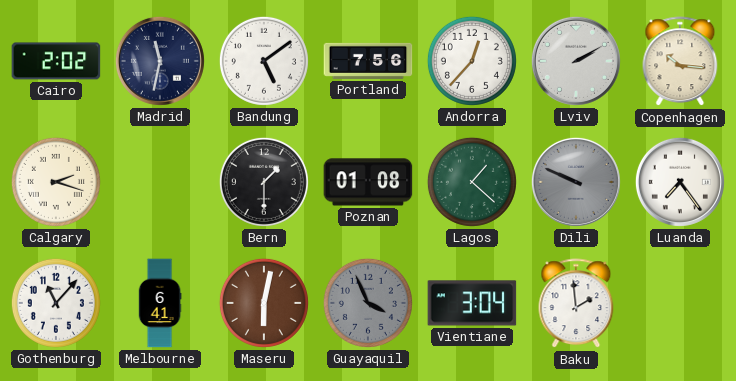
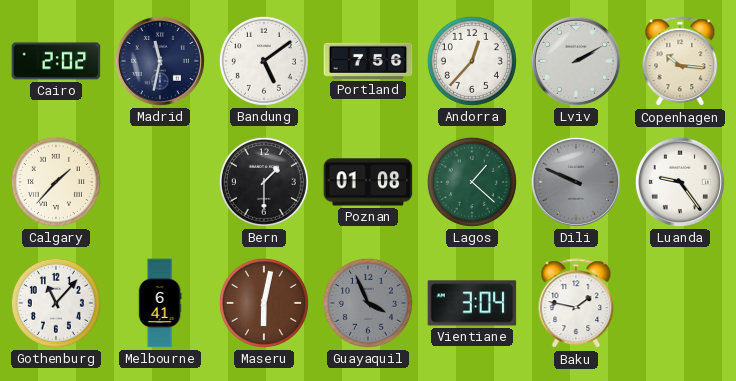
Calgary: 2:18 -> 1:37
Luanda: 7:24 -> 9:24
Baku: 1:59 -> 1:47
